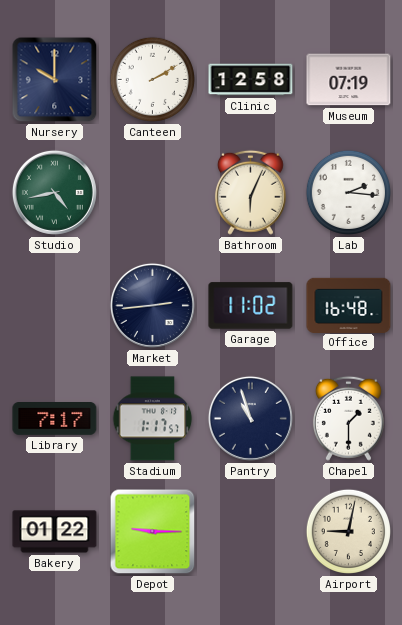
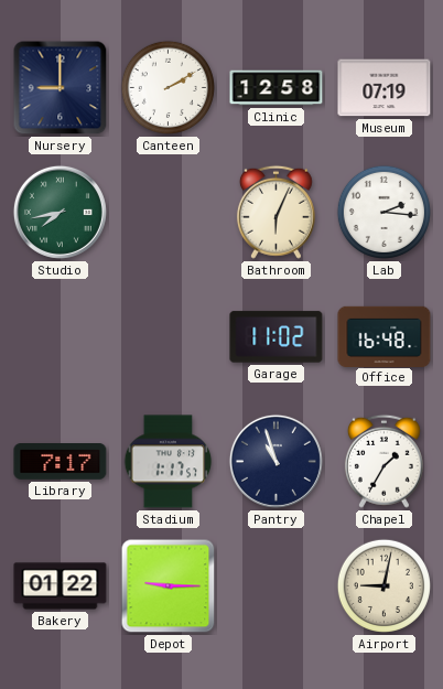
Nursery: 10:00 -> 9:00
Studio: 4:43 -> 7:43
Market: 2:44 -> none
Chapel: 1:30 -> 1:35
